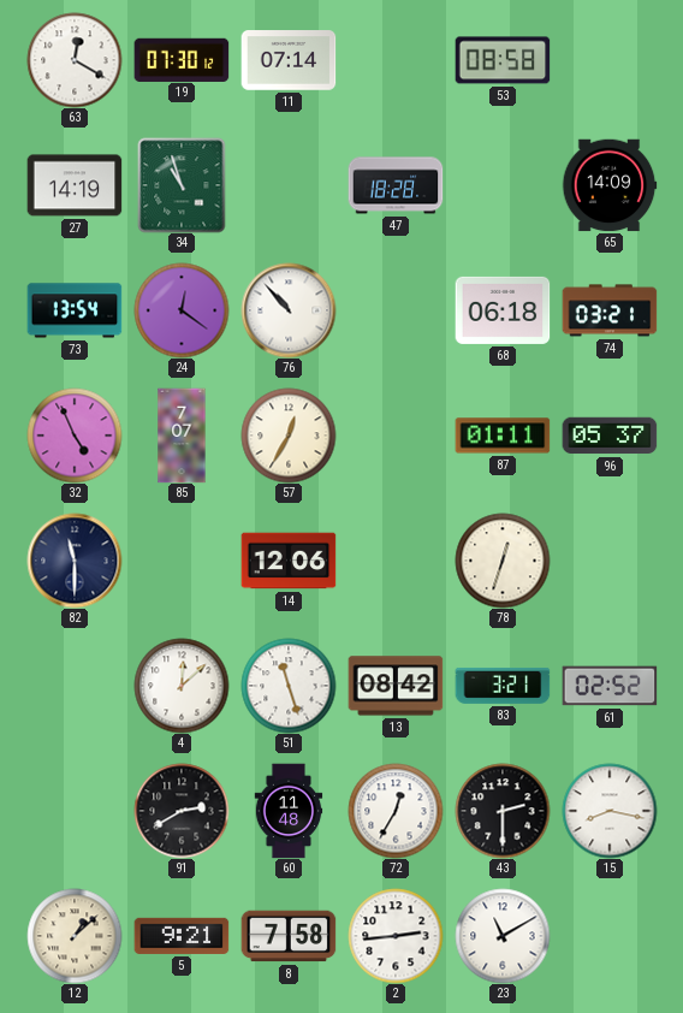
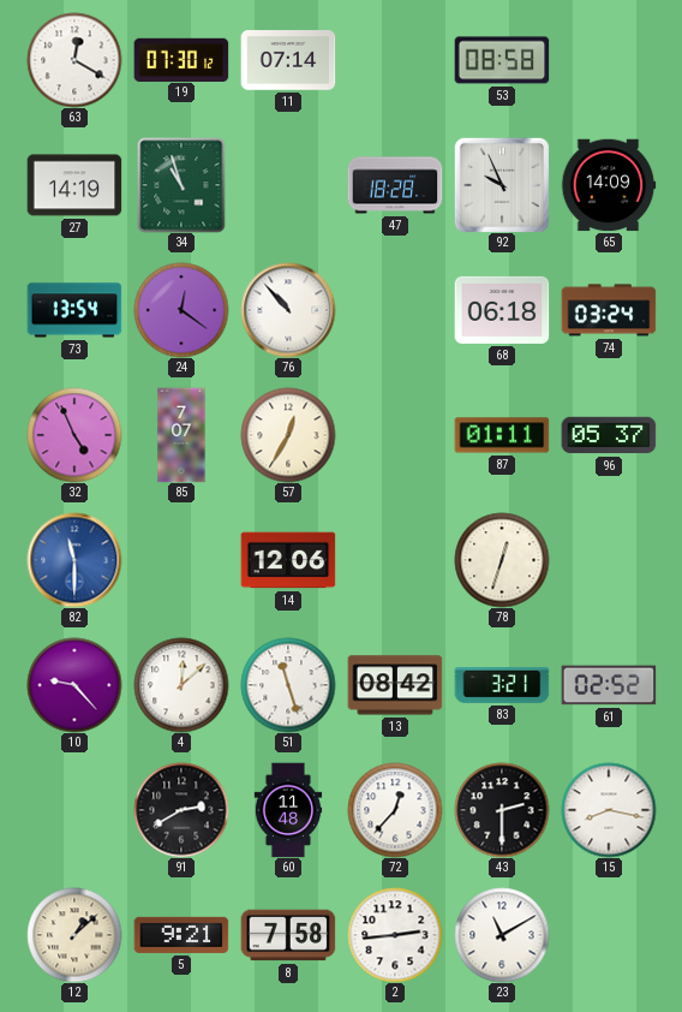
92: none -> 9:56
74: 03:21 -> 03:24
82 dial: navy -> blue
10: none -> 9:23
72: 12:35 -> 12:37
